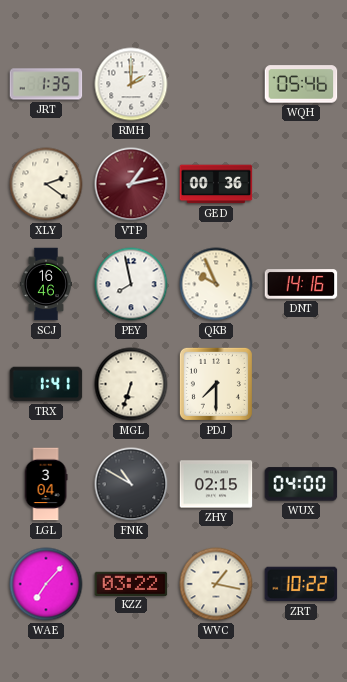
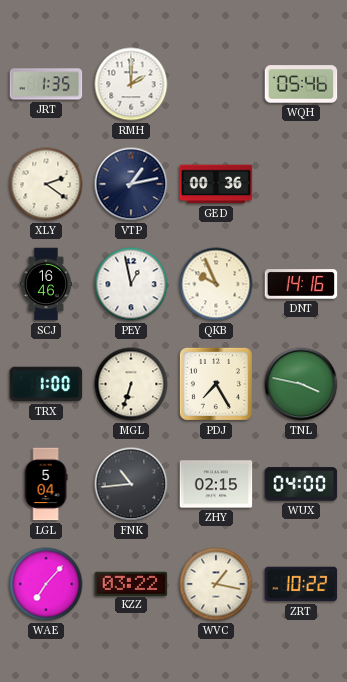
VTP dial: burgundy -> navy
PEY: 7:58 -> 12:58
TRX: 1:41 -> 1:00
PDJ: 7:30 -> 7:25
TNL: none -> 3:47
LGL: 3:04 -> 5:04
FNK: 10:50 -> 10:44
